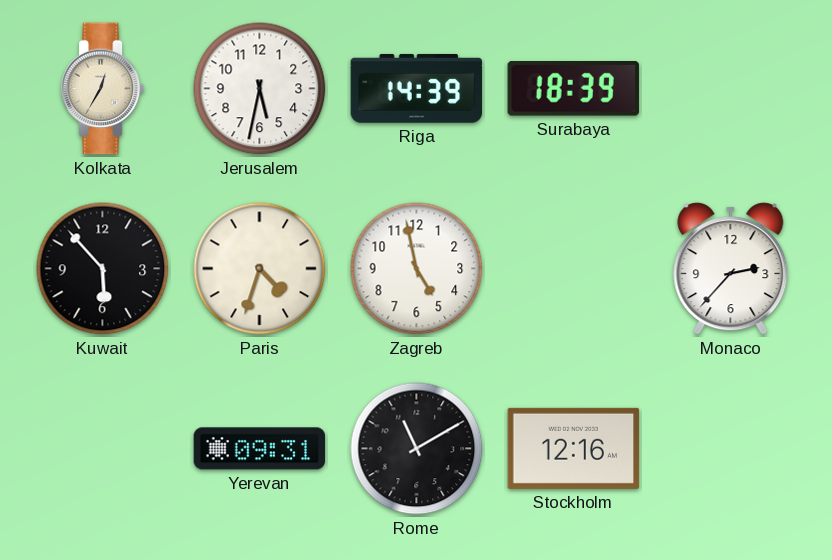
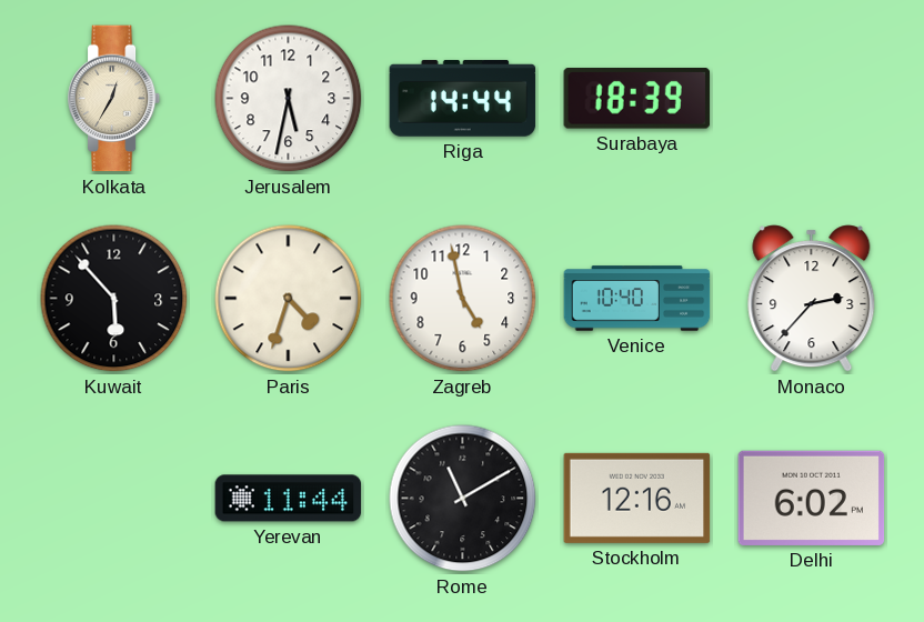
Riga: 14:39 -> 14:44
Venice: none -> 10:40
Yerevan: 09:31 -> 11:44
Delhi: none -> 6:02
